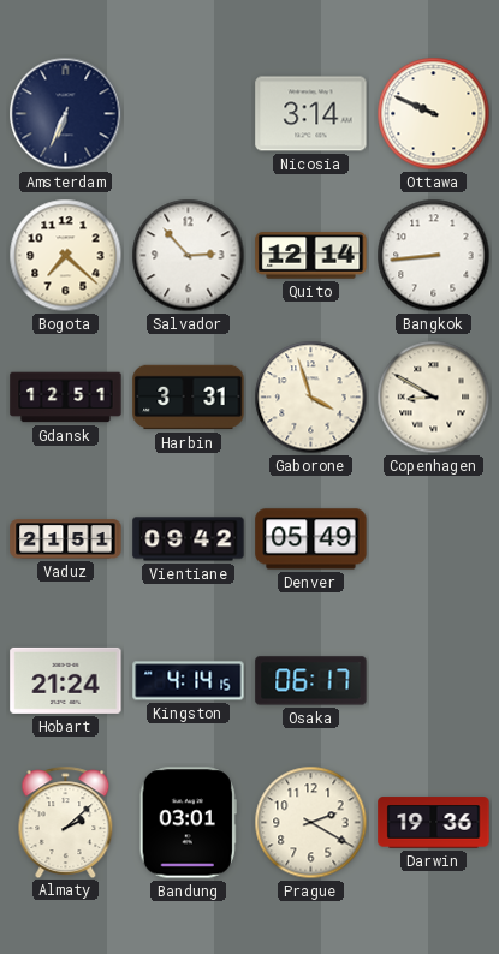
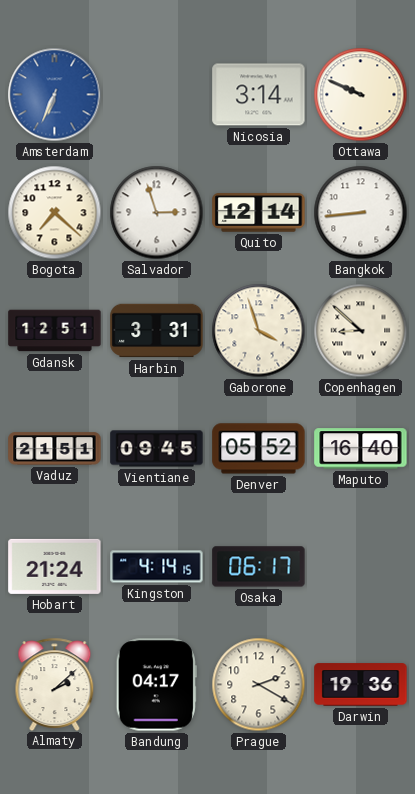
Amsterdam dial: navy -> blue
Salvador: 2:53 -> 2:57
Copenhagen: 8:50 -> 8:52
Vientiane: 09:42 -> 09:45
Denver: 05:49 -> 05:52
Maputo: none -> 16:40
Bandung: 03:01 -> 04:17
